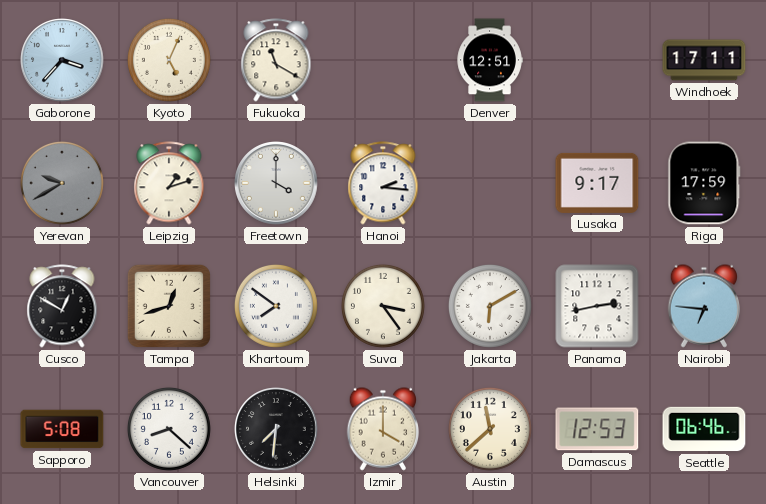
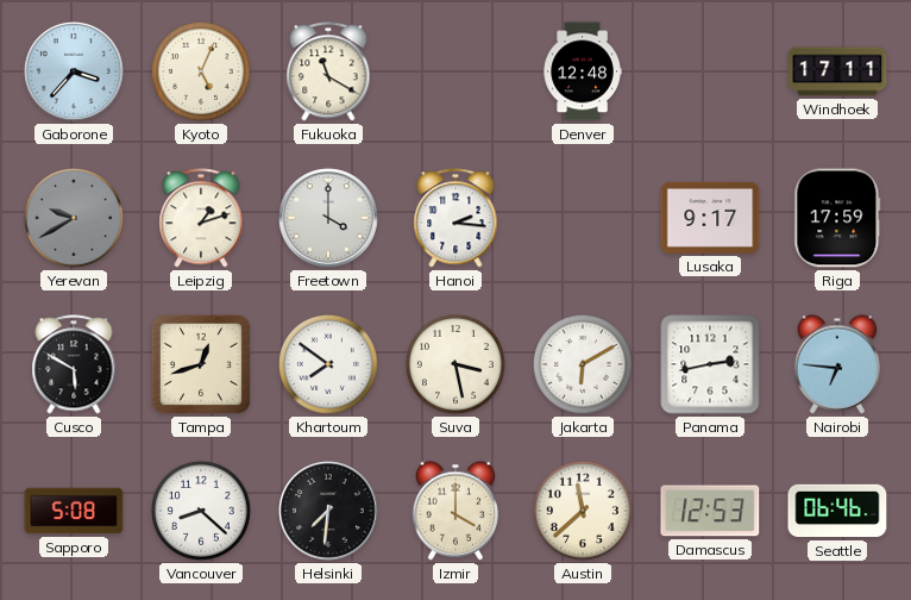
Denver: 12:51 -> 12:48
Cusco: 12:50 -> 5:50
Suva: 3:24 -> 3:28
